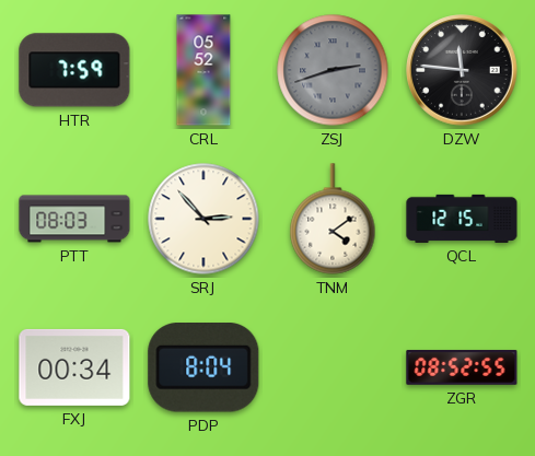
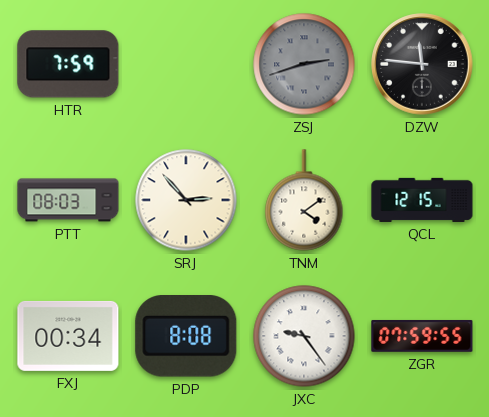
CRL: 05:52 -> none
PDP: 8:04 -> 8:08
JXC: none -> 9:24
ZGR: 08:52 -> 07:59
